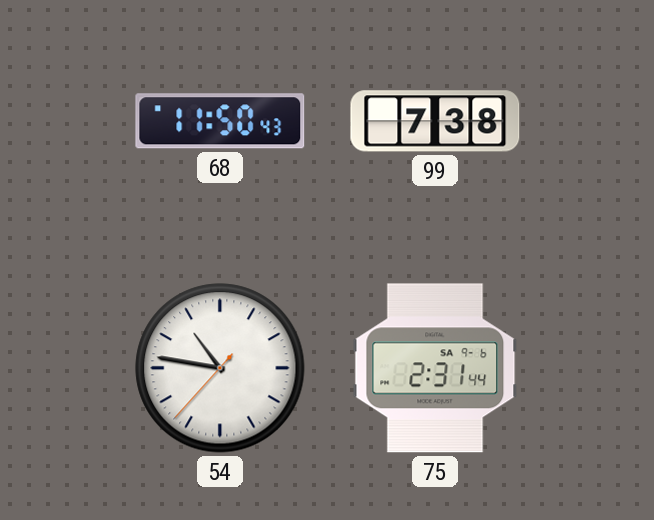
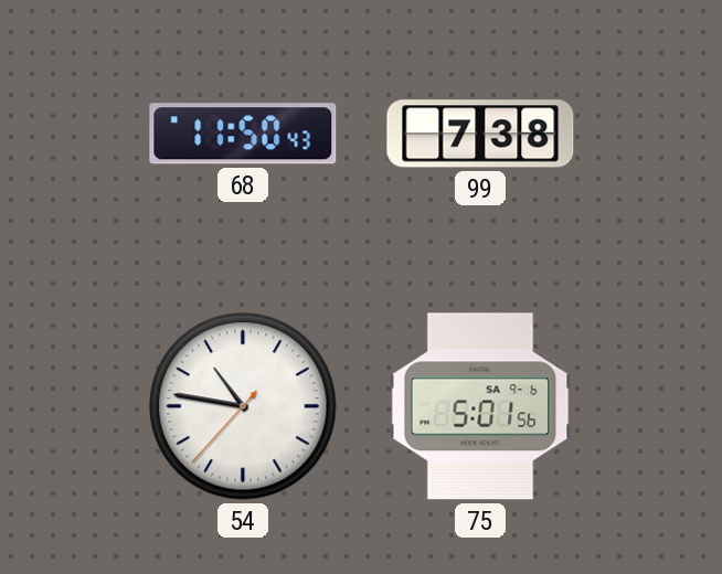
75: 2:31 -> 5:01
